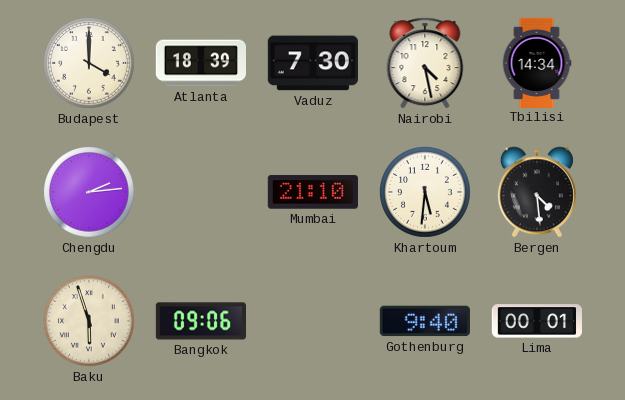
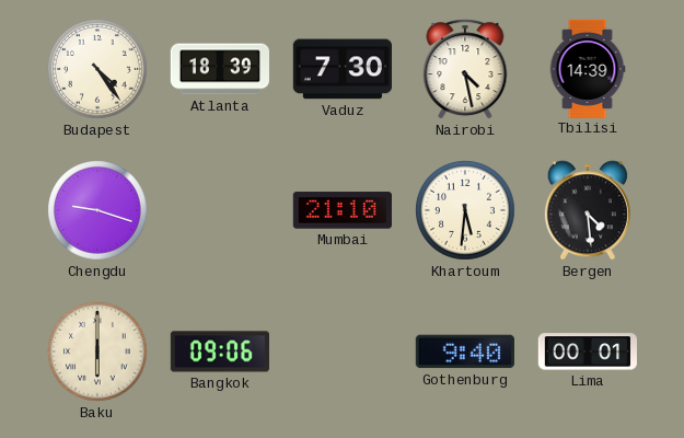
Budapest: 4:00 -> 4:24
Tbilisi: 14:34 -> 14:39
Chengdu: 2:14 -> 9:18
Baku: 5:57 -> 6:00
